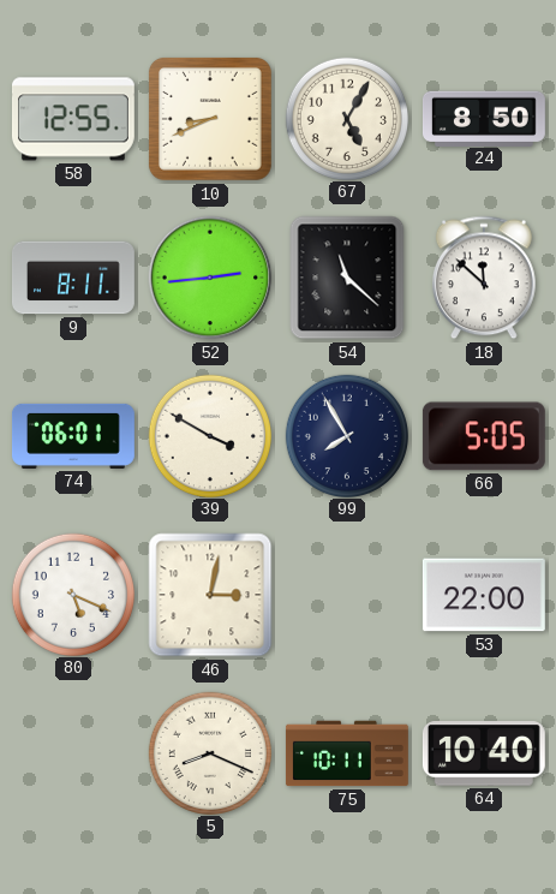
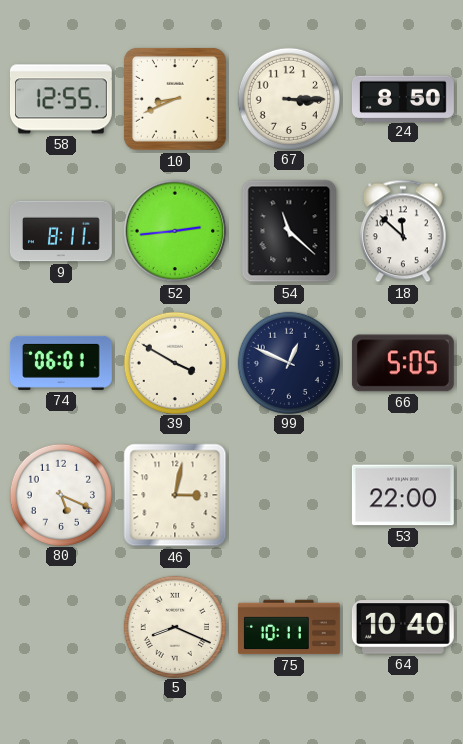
67: 5:05 -> 3:15
99: 7:55 -> 12:49
